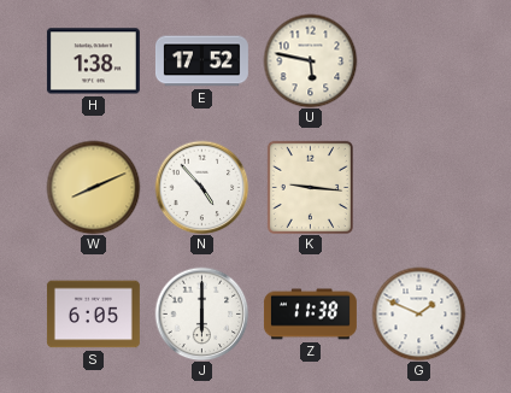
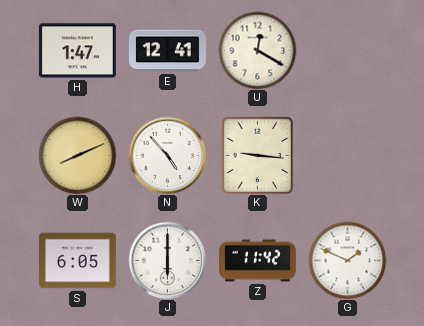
H: 1:38 -> 1:47
E: 17:52 -> 12:41
U: 5:47 -> 12:20
Z: 11:38 -> 11:42
